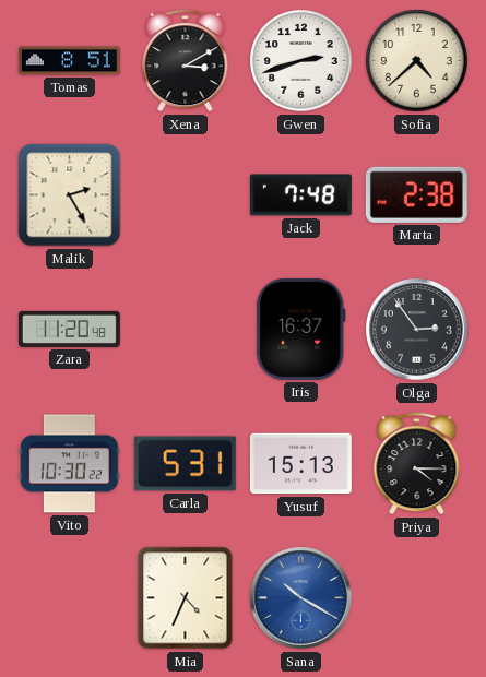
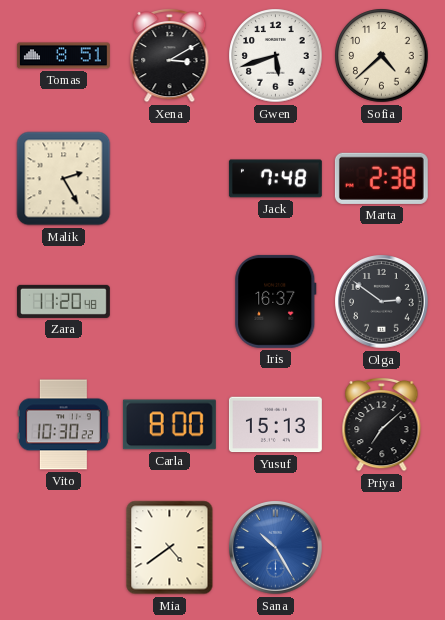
Gwen: 2:42 -> 5:42
Olga: 2:54 -> 2:51
Carla: 5:31 -> 8:00
Priya: 4:15 -> 7:08
Mia: 4:34 -> 4:39
Sana: 10:20 -> 10:25
